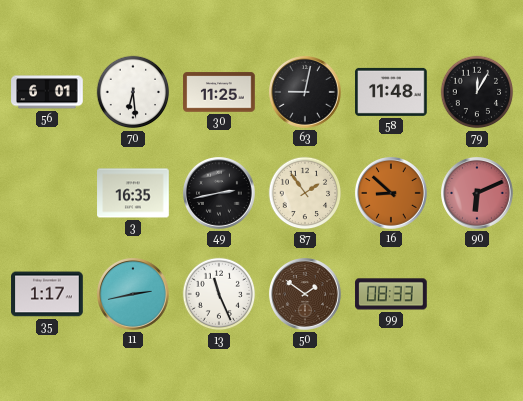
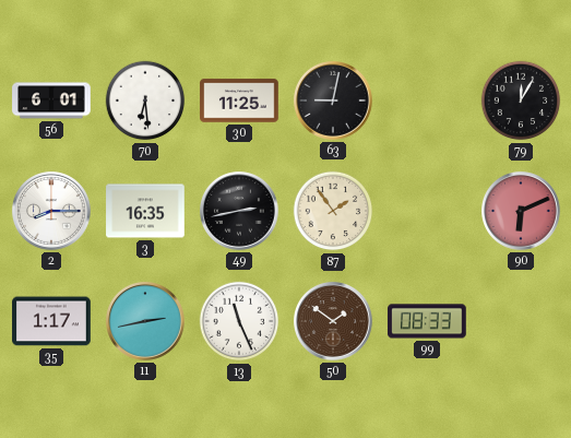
58: 11:48 -> none
2: none -> 8:15
16: 8:52 -> none
